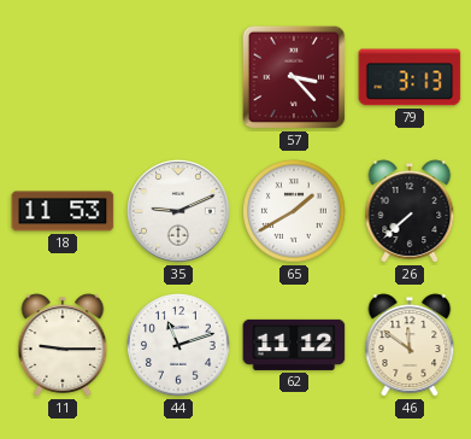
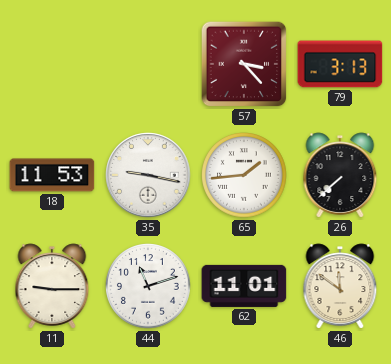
35: 9:11 -> 9:17
65: 1:40 -> 1:44
62: 11:12 -> 11:01
